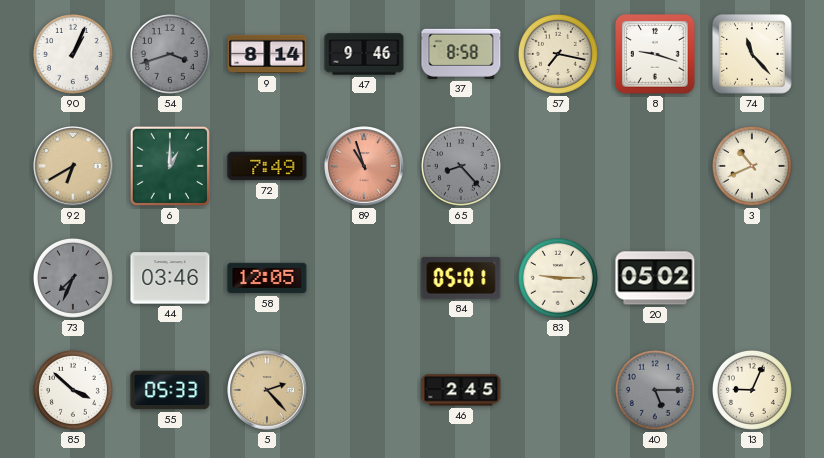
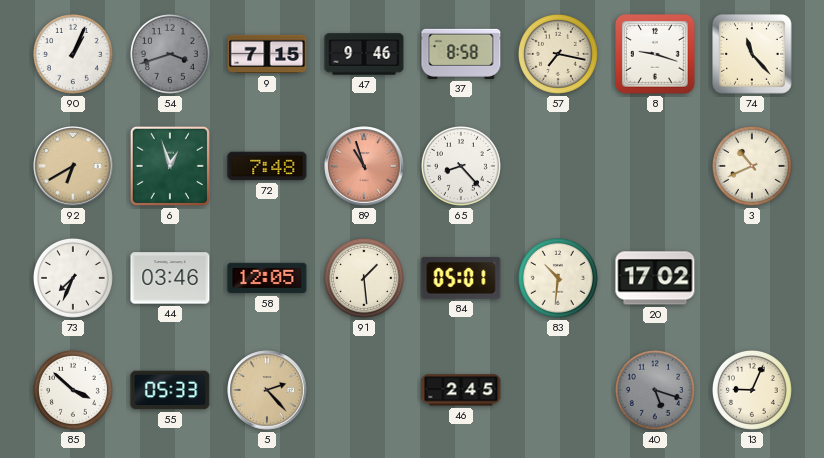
9: 8:14 -> 7:15
6: 1:00 -> 12:57
72: 7:49 -> 7:48
65 dial: grey -> white
73 dial: grey -> white
91: none -> 1:29
83: 9:15 -> 10:31
20: 05:02 -> 17:02
40: 5:15 -> 5:18
